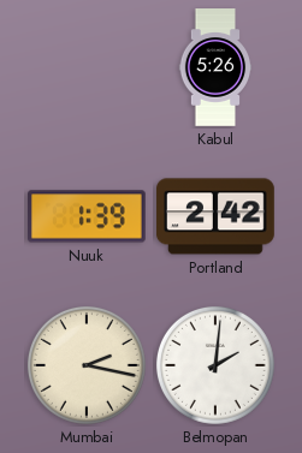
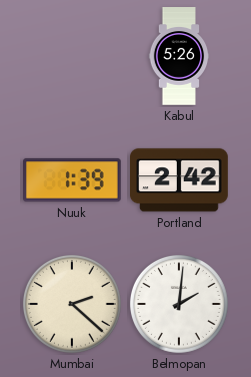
Mumbai: 2:17 -> 2:22
